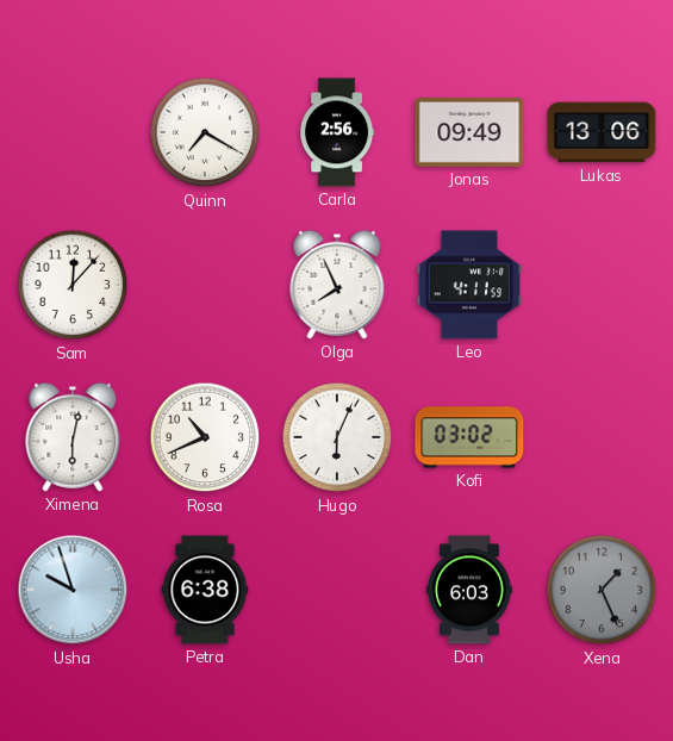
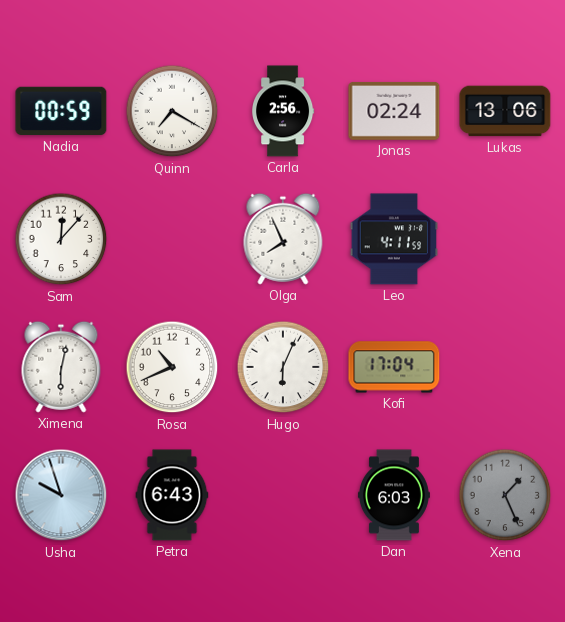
Nadia: none -> 00:59
Jonas: 09:49 -> 02:24
Kofi: 03:02 -> 17:04
Petra: 6:38 -> 6:43
